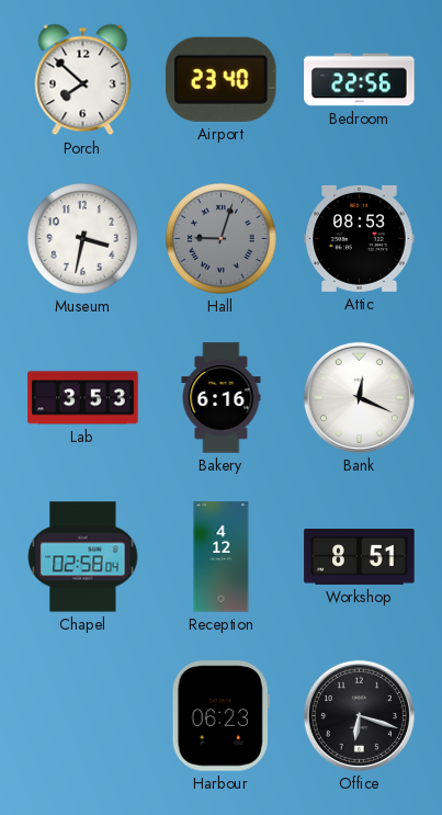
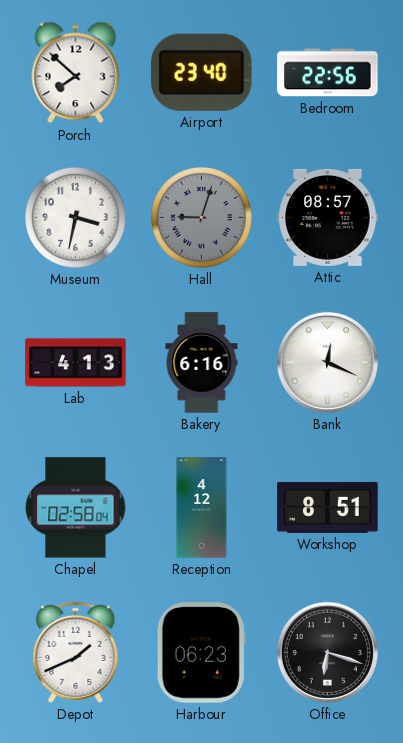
Attic: 08:53 -> 08:57
Lab: 3:53 -> 4:13
Depot: none -> 1:41
